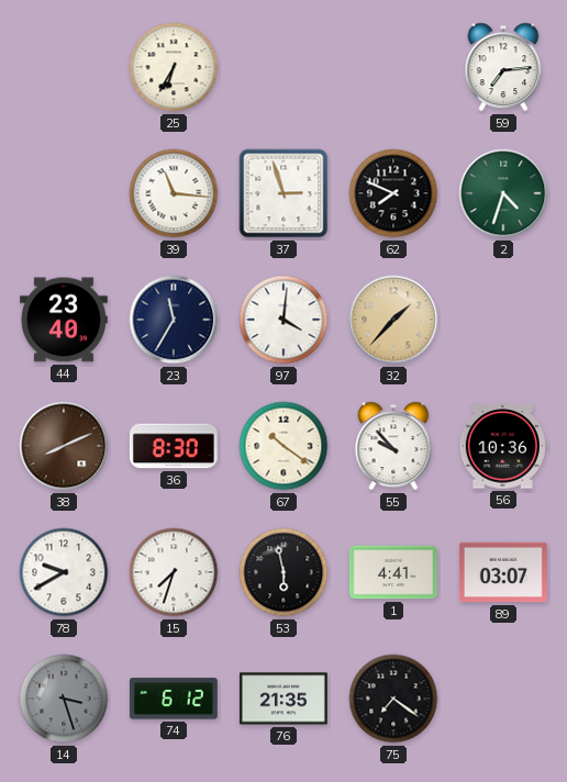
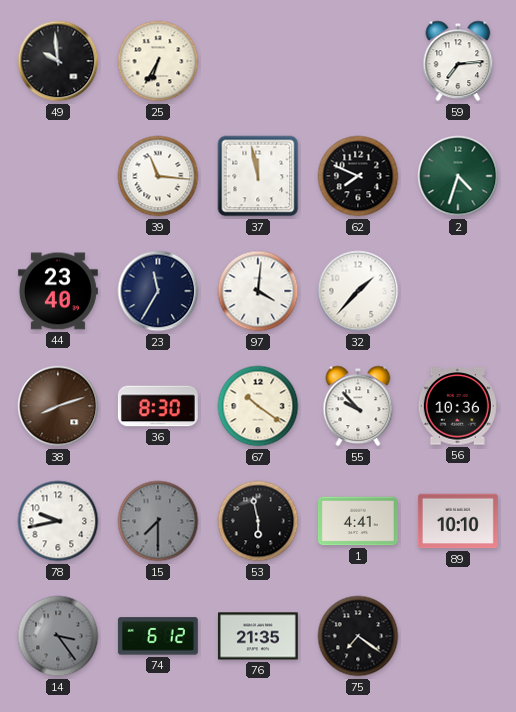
49: none -> 9:59
37: 2:57 -> 11:58
32 dial: champagne -> white
38: 8:11 -> 8:12
78: 9:40 -> 9:43
15: 7:33 -> 7:30
15 dial: white -> grey
89: 03:07 -> 10:10
14: 3:27 -> 3:24
